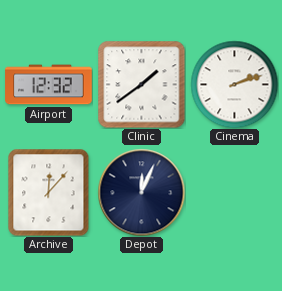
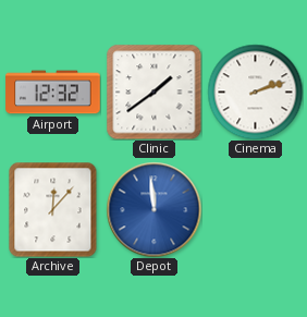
Depot: 12:04 -> 11:59
Depot dial: navy -> blue
